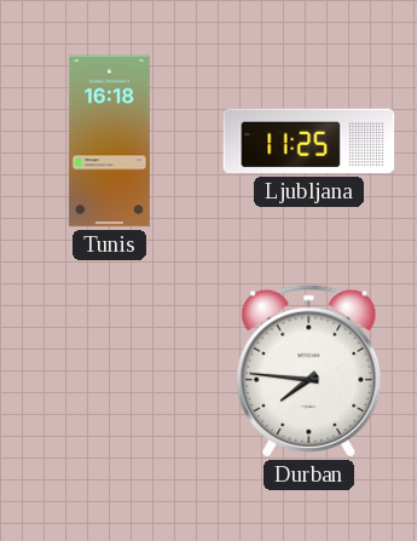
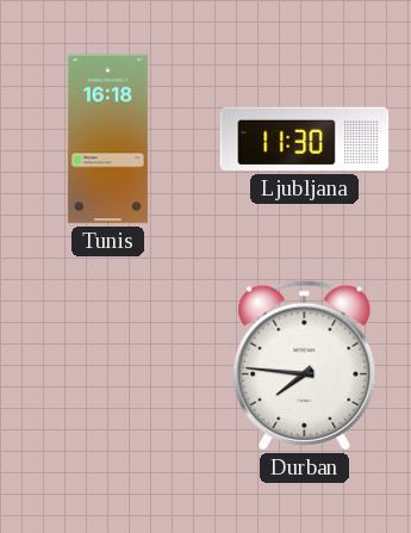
Ljubljana: 11:25 -> 11:30
